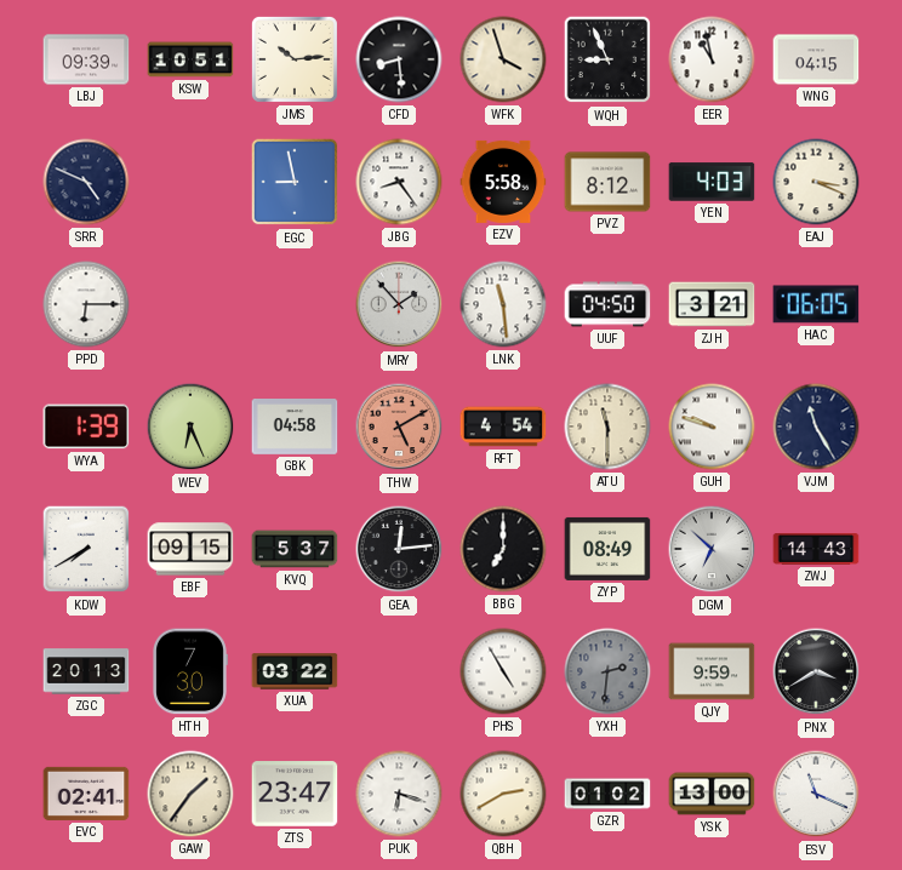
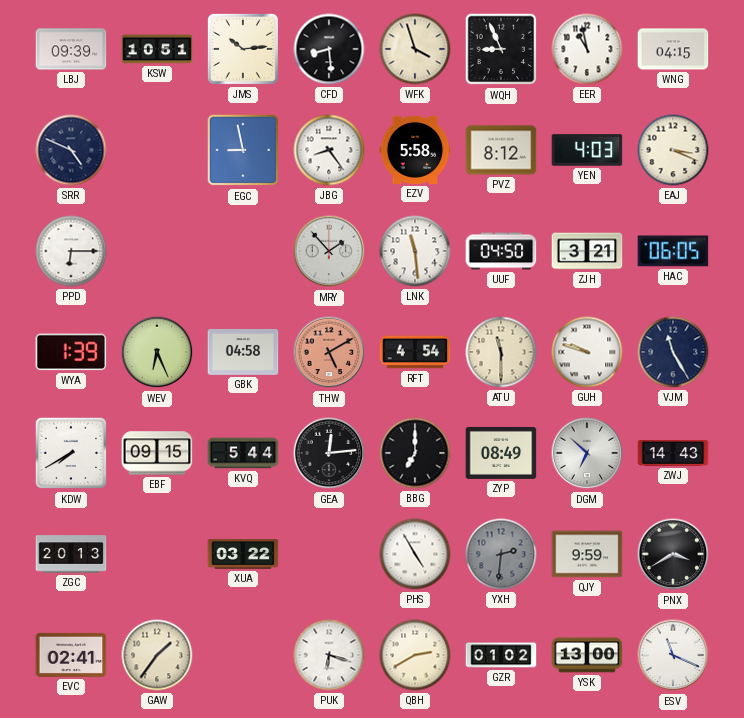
KVQ: 5:37 -> 5:44
HTH: 7:30 -> none
ZTS: 23:47 -> none
